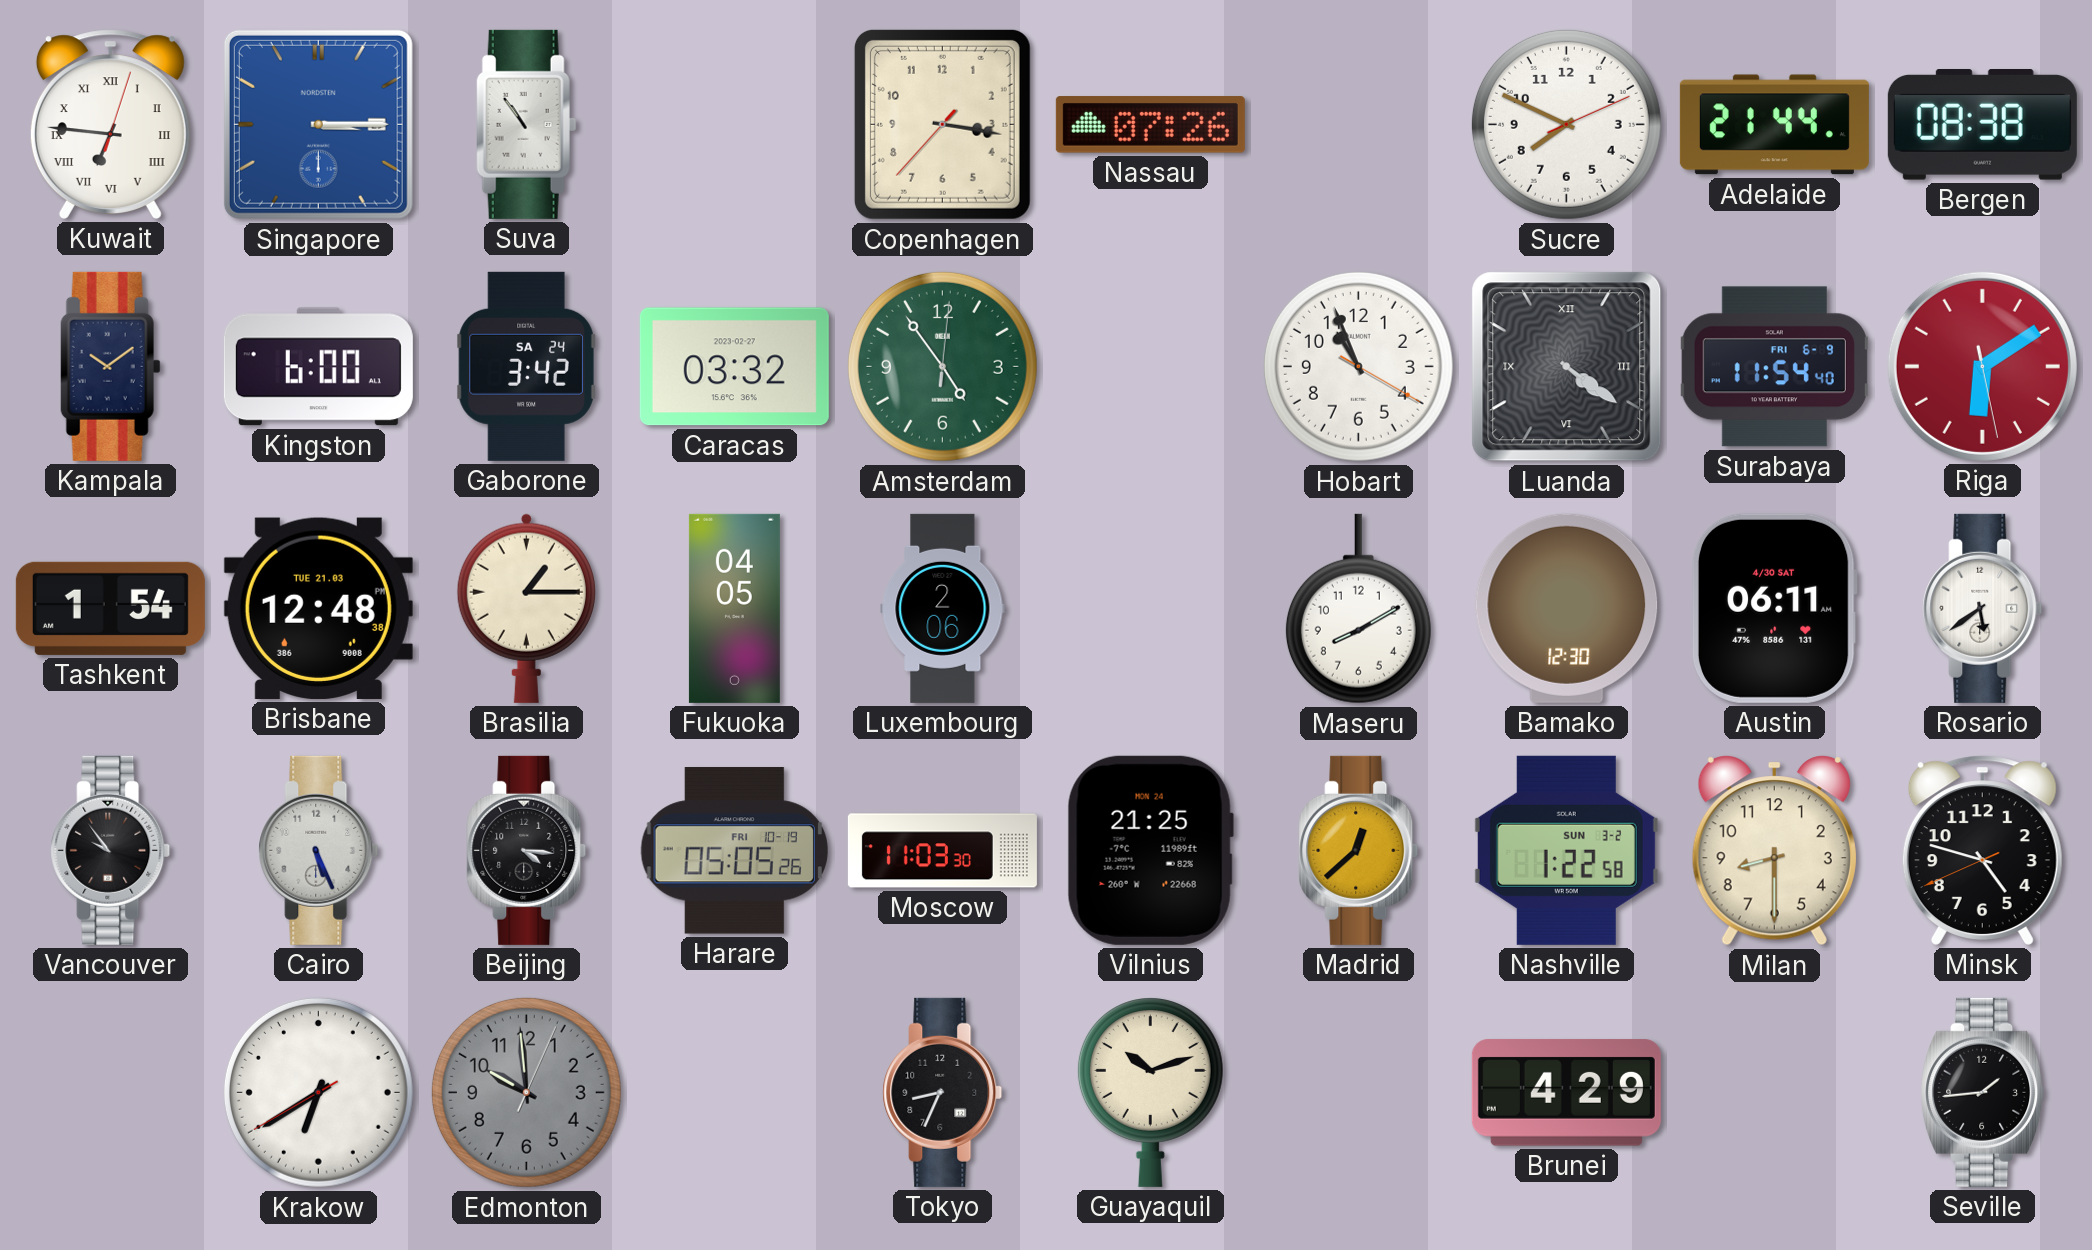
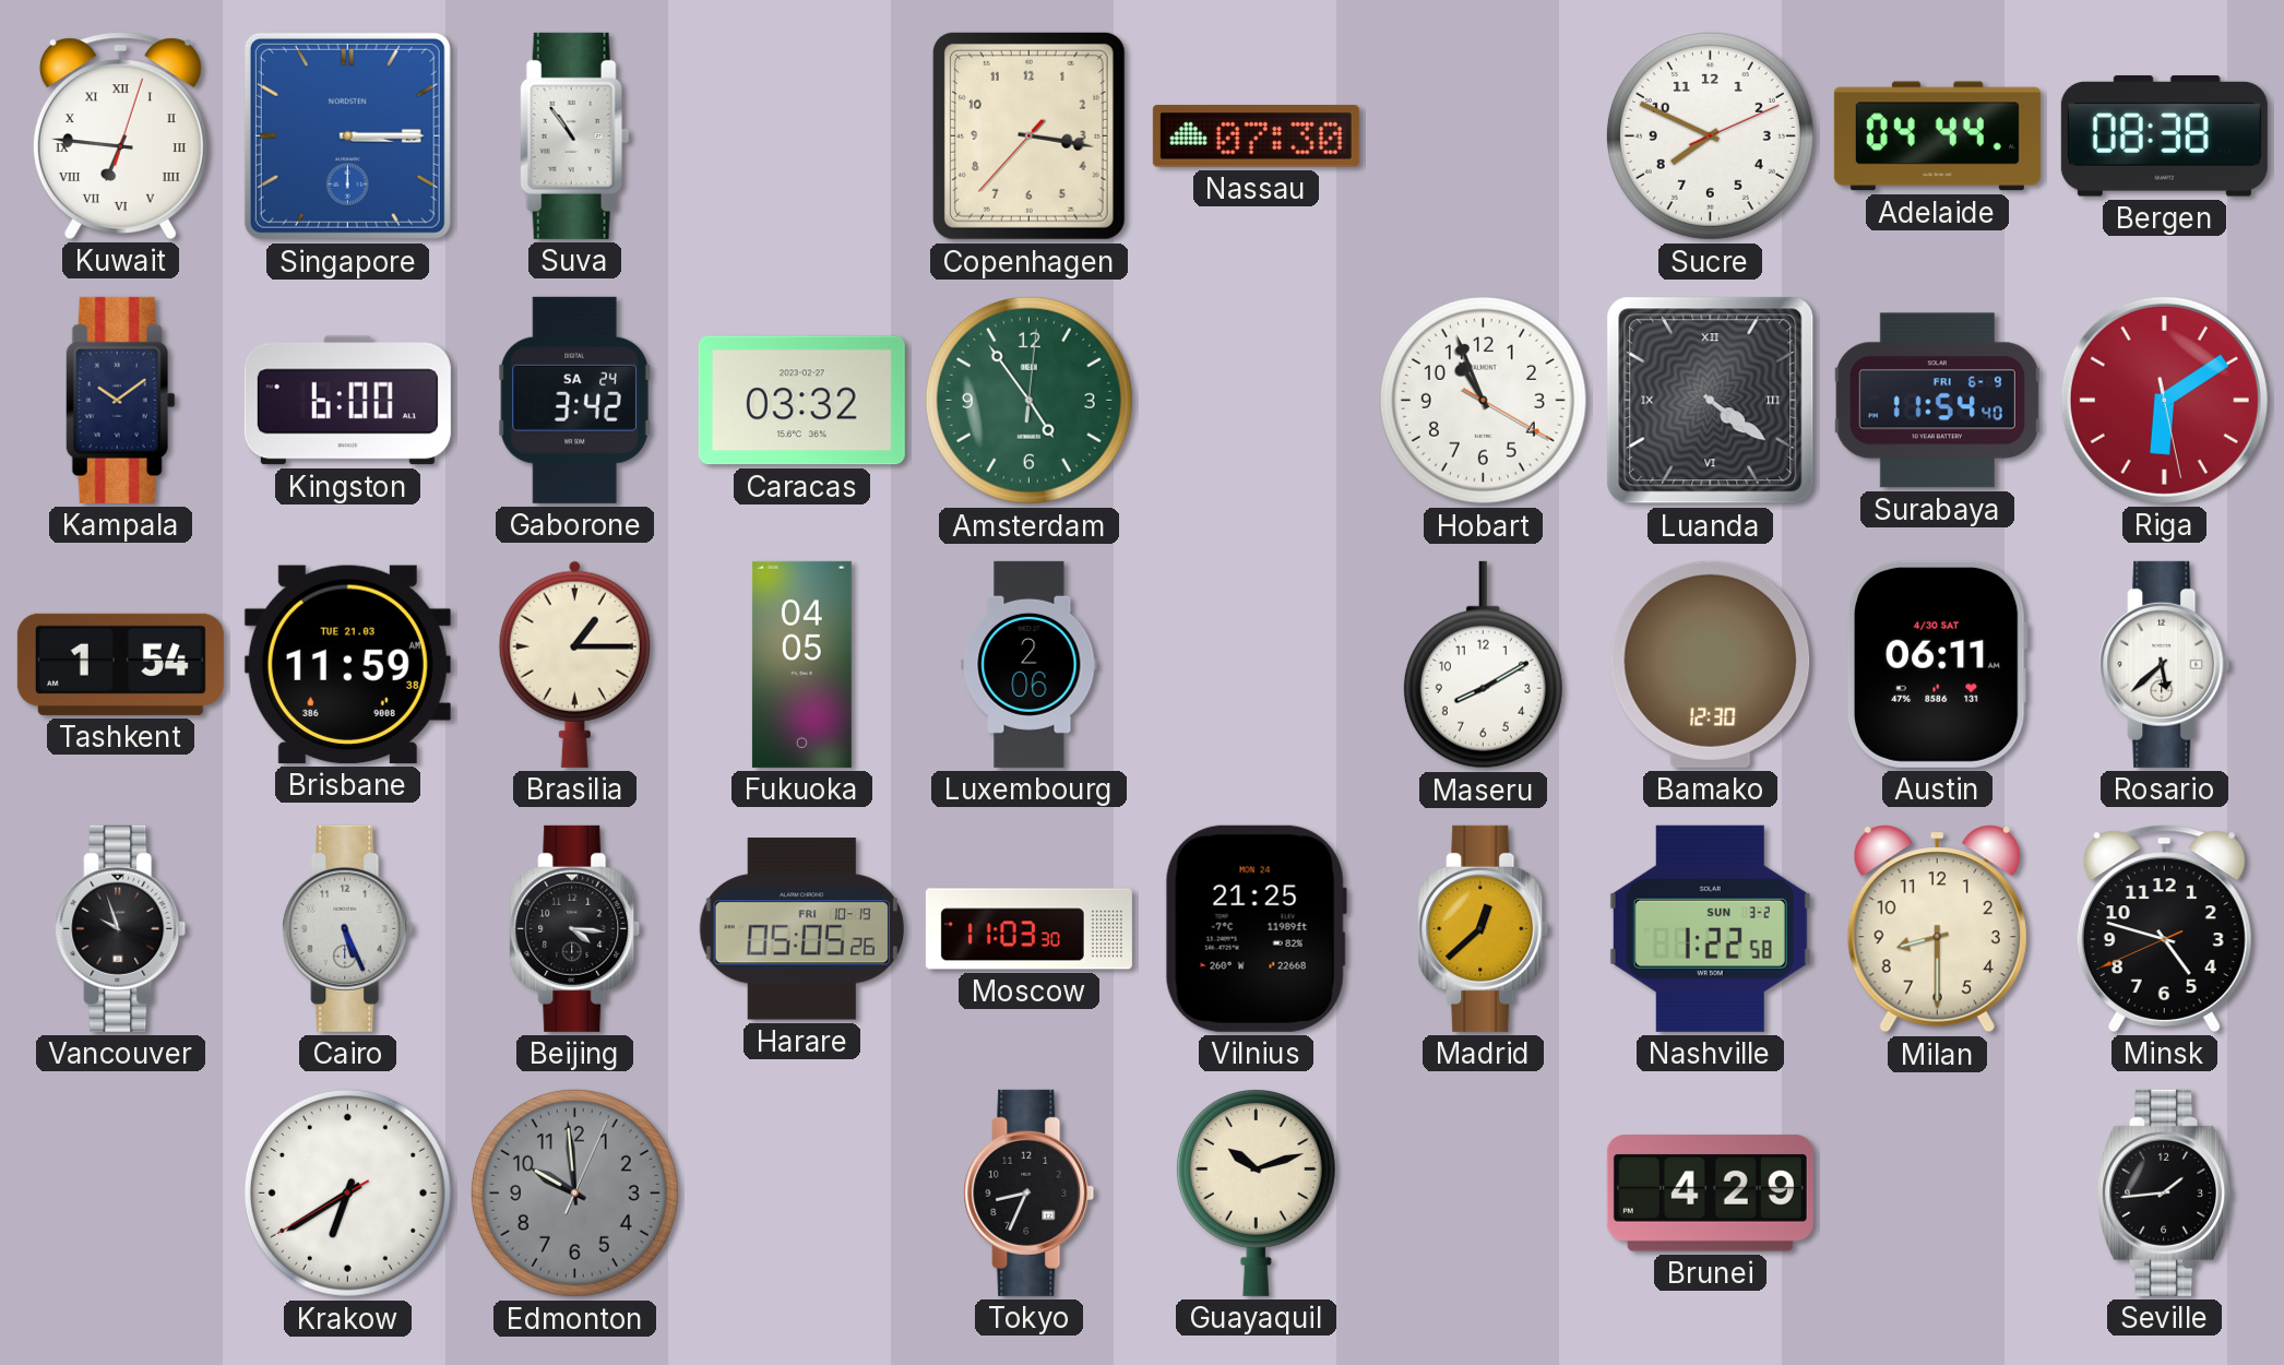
Nassau: 07:26 -> 07:30
Adelaide: 21:44 -> 04:44
Brisbane: 12:48 -> 11:59
Rosario: 5:39 -> 5:38
Vancouver: 9:54 -> 9:57
